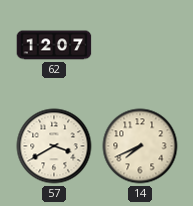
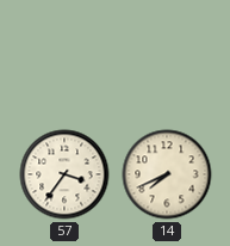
62: 12:07 -> none
57: 3:40 -> 3:36
